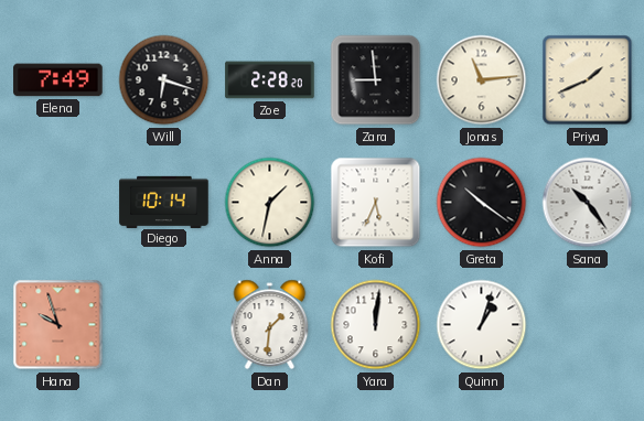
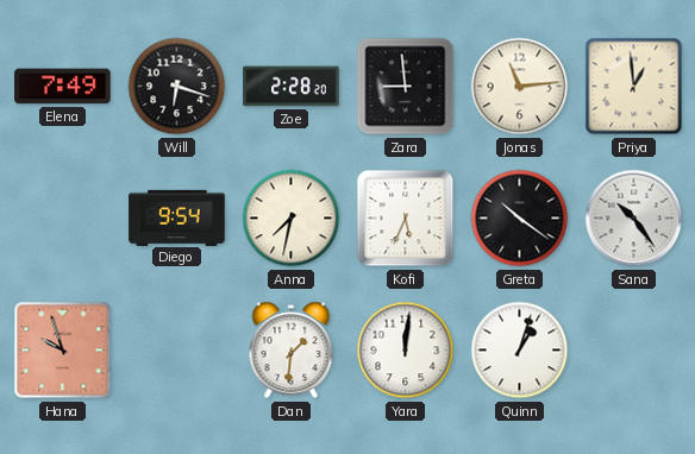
Priya: 1:41 -> 12:59
Diego: 10:14 -> 9:54
Anna: 1:32 -> 7:32
